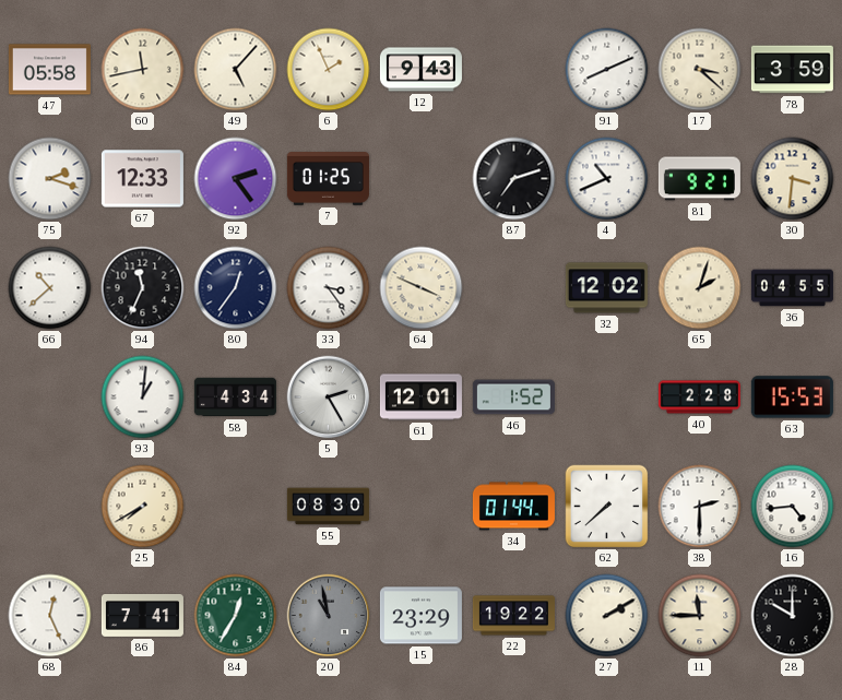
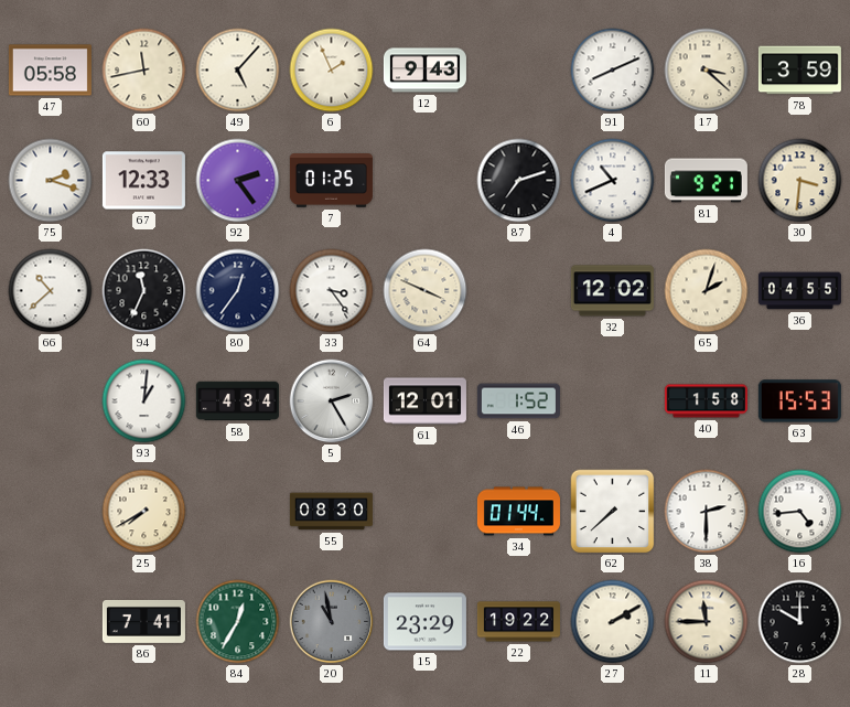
40: 2:28 -> 1:58
68: 12:26 -> none
